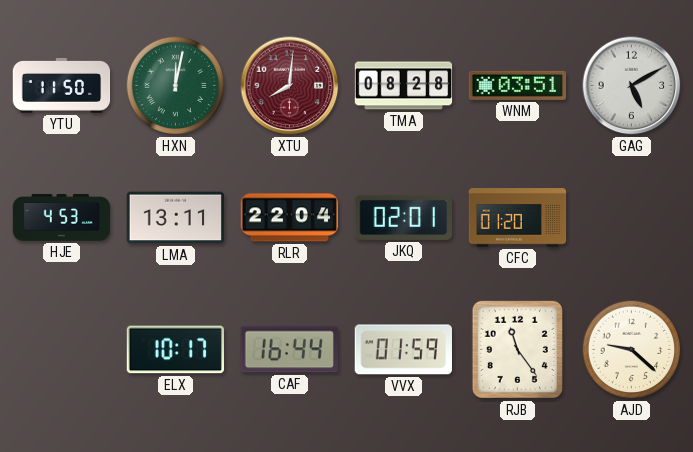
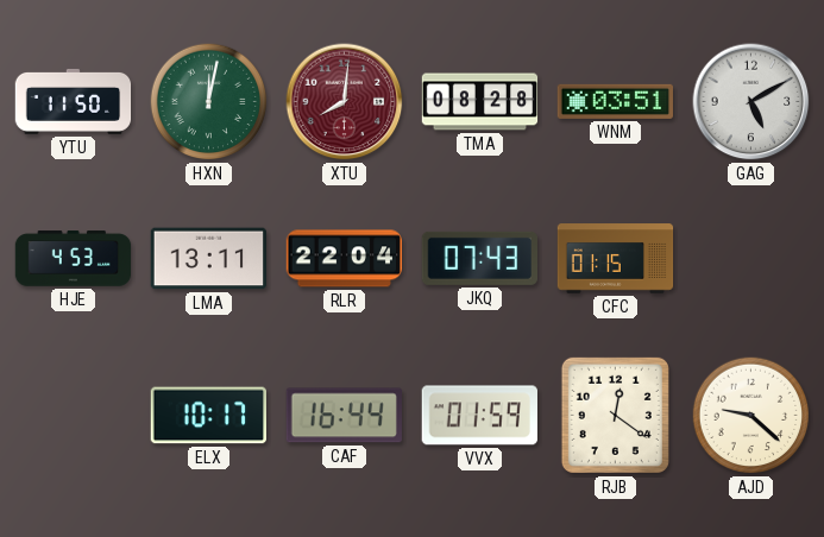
JKQ: 02:01 -> 07:43
CFC: 01:20 -> 01:15
RJB: 11:24 -> 12:21
